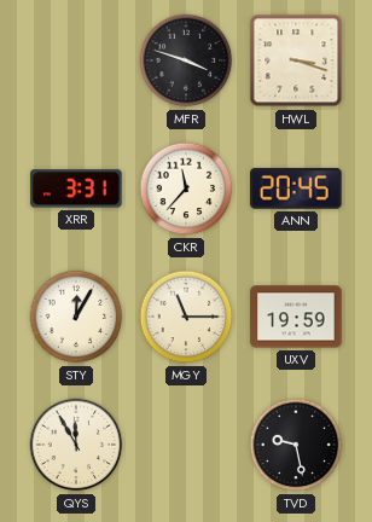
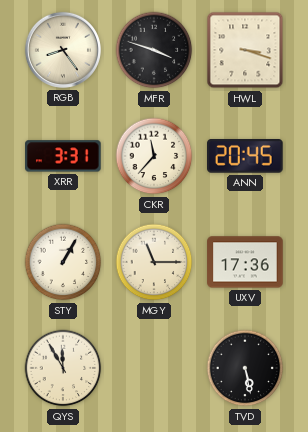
RGB: none -> 8:24
STY: 12:05 -> 1:05
UXV: 19:59 -> 17:36
TVD: 9:28 -> 5:28
